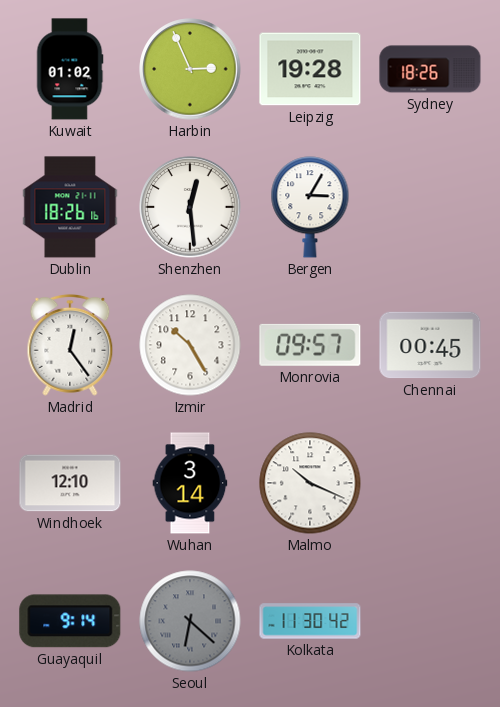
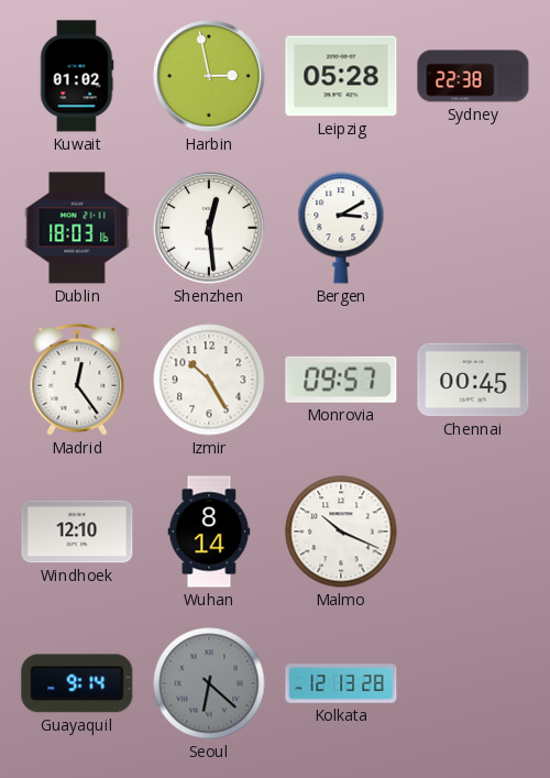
Harbin: 2:56 -> 2:58
Leipzig: 19:28 -> 05:28
Sydney: 18:26 -> 22:38
Dublin: 18:26 -> 18:03
Bergen: 3:05 -> 3:10
Wuhan: 3:14 -> 8:14
Kolkata: 11:30 -> 12:13
